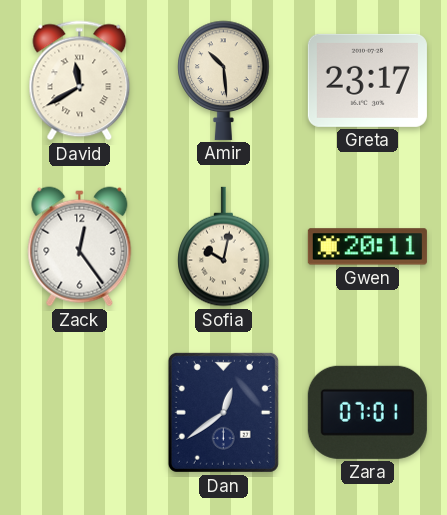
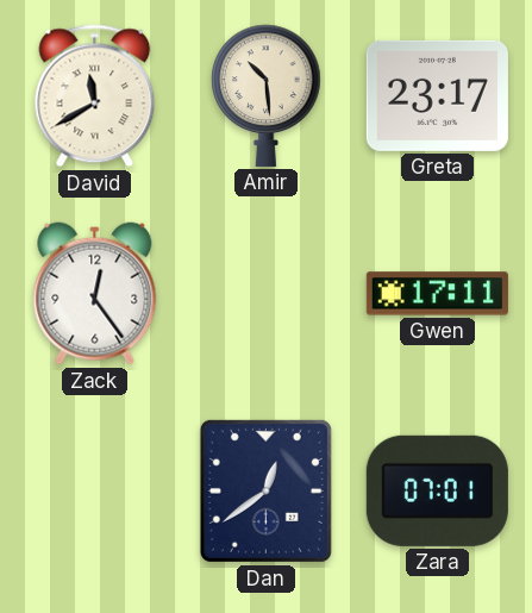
Sofia: 10:02 -> none
Gwen: 20:11 -> 17:11
